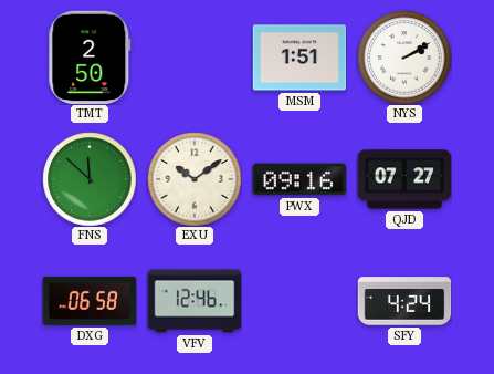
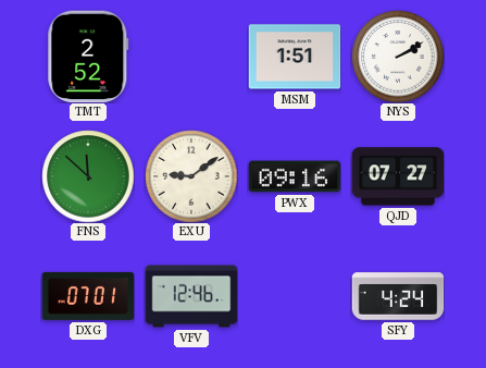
TMT: 2:50 -> 2:52
EXU: 10:09 -> 9:09
DXG: 06:58 -> 07:01
